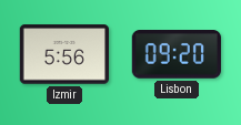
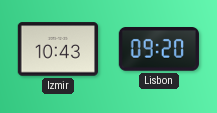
Izmir: 5:56 -> 10:43
